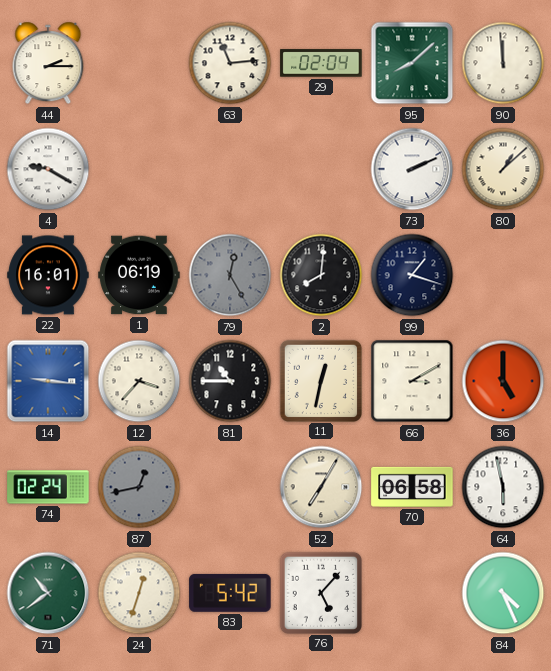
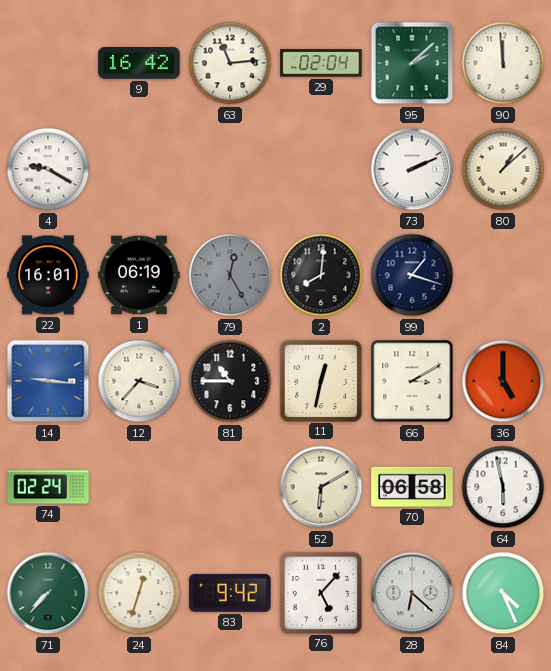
44: 2:15 -> none
9: none -> 16:42
95: 8:08 -> 2:08
87: 12:43 -> none
52: 7:05 -> 6:10
71: 10:39 -> 7:37
83: 5:42 -> 9:42
28: none -> 6:22
